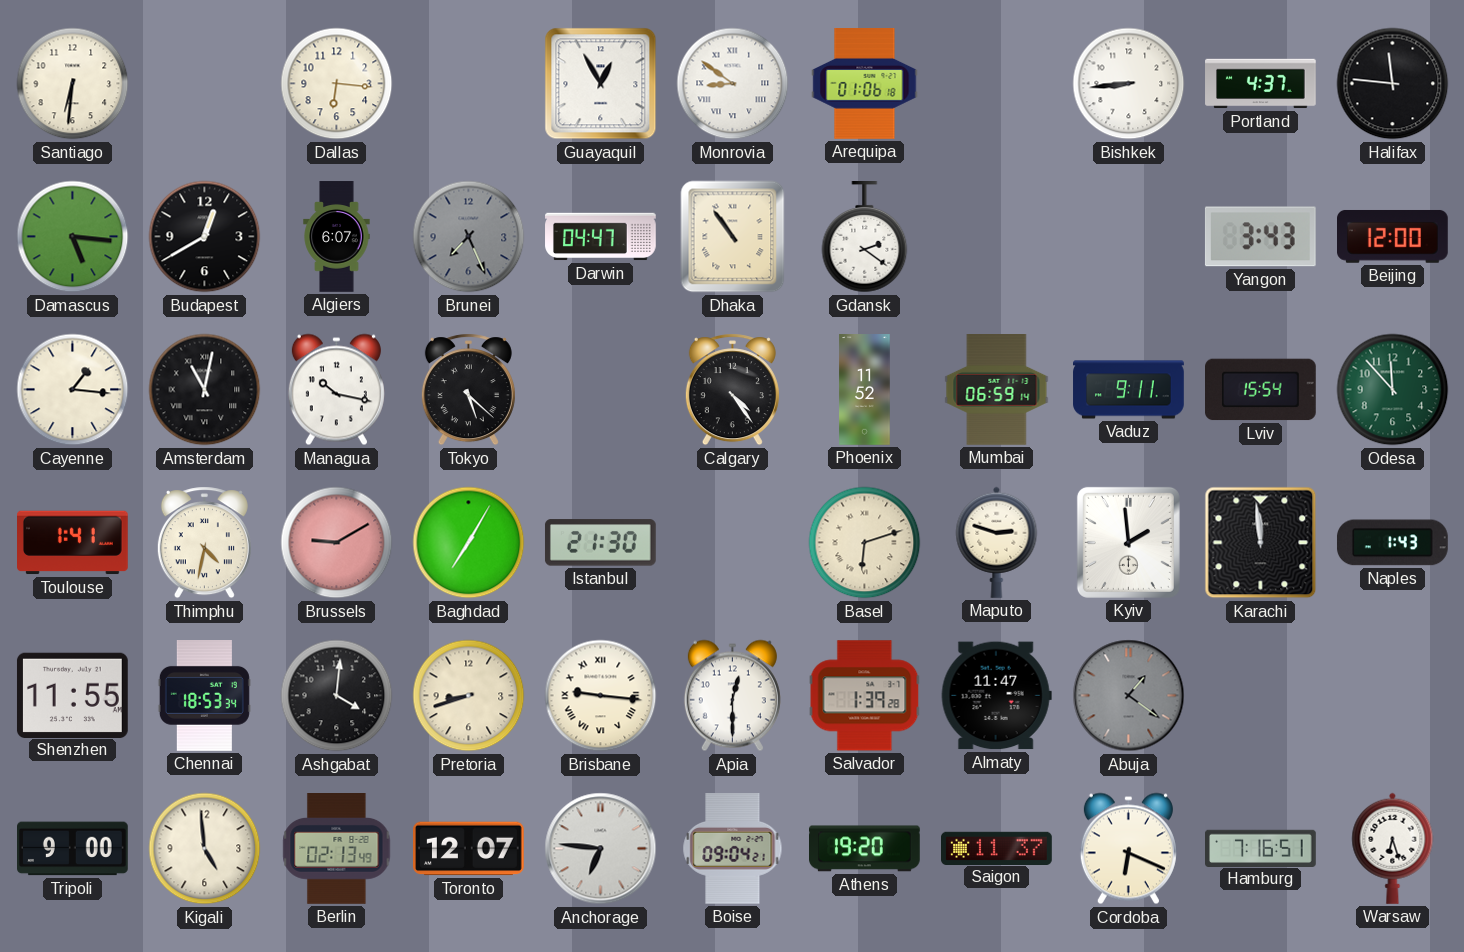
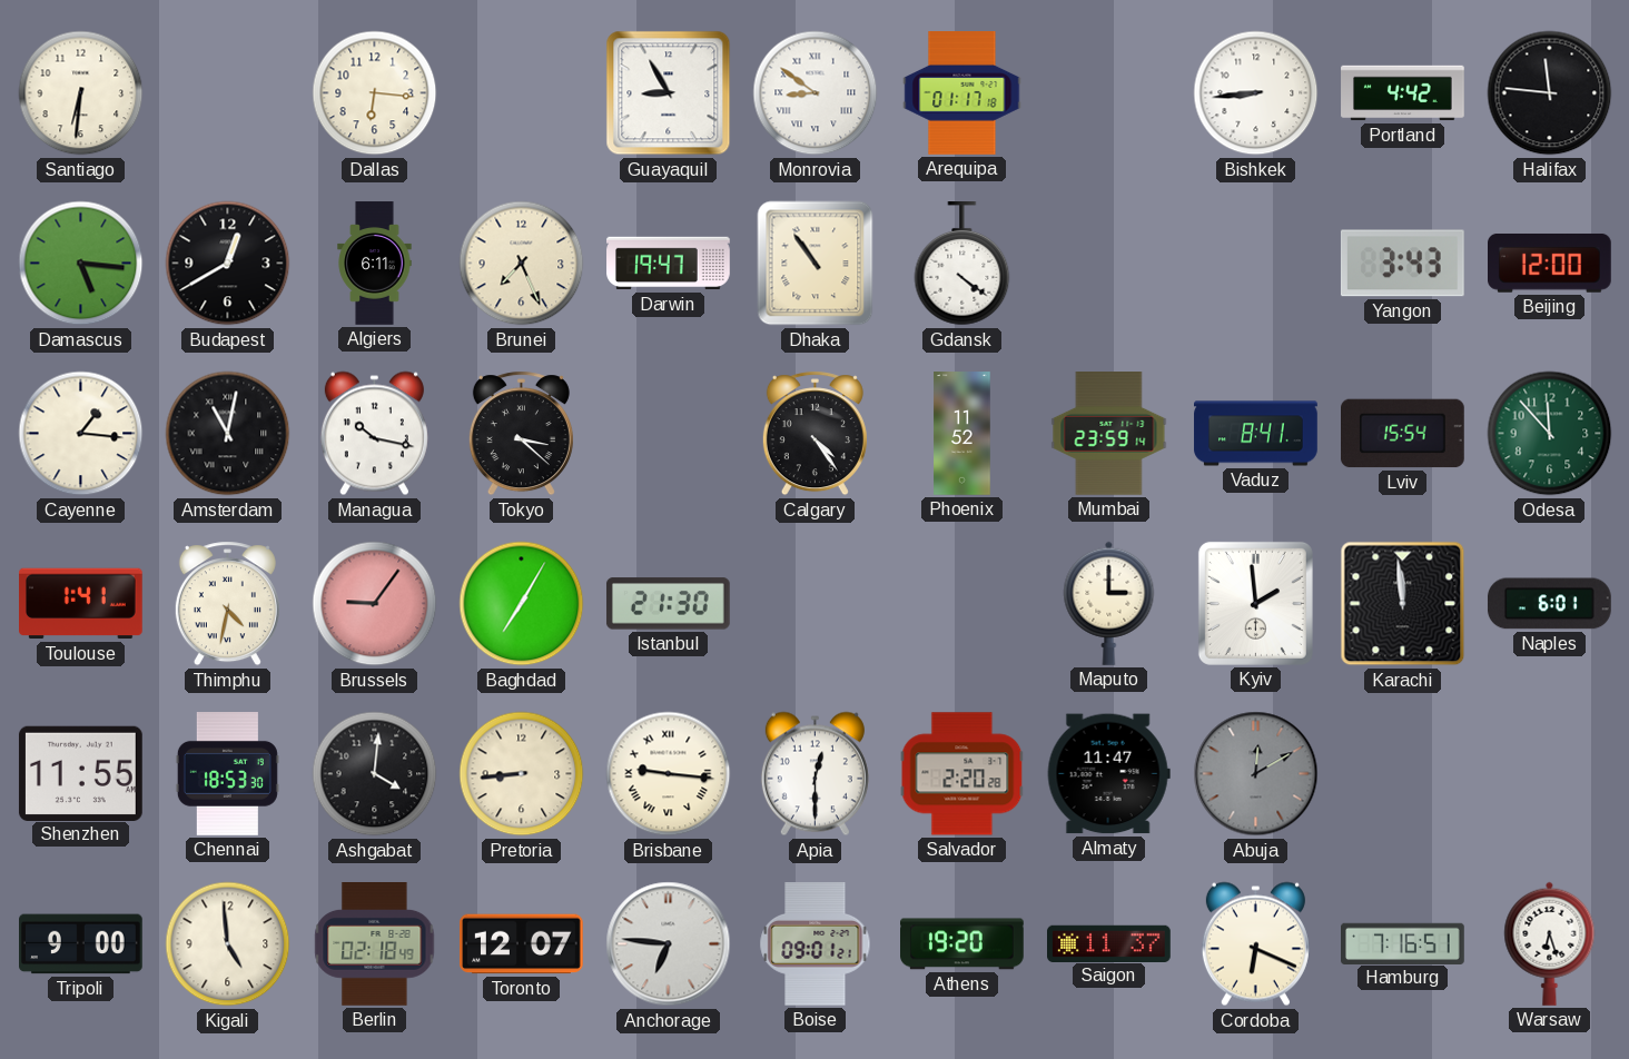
Guayaquil: 12:55 -> 8:55
Arequipa: 01:06 -> 01:17
Portland: 4:37 -> 4:42
Algiers: 6:07 -> 6:11
Brunei dial: grey -> cream
Darwin: 04:47 -> 19:47
Gdansk: 2:21 -> 4:21
Tokyo: 5:22 -> 3:22
Mumbai: 06:59 -> 23:59
Vaduz: 9:11 -> 8:41
Brussels: 9:10 -> 9:06
Basel: 6:12 -> none
Maputo: 2:48 -> 3:00
Naples: 1:43 -> 6:01
Chennai: 18:53:34 -> 18:53:30
Pretoria: 8:42 -> 8:44
Salvador: 1:39 -> 2:20
Abuja: 1:21 -> 12:10
Berlin: 02:13 -> 02:18
Boise: 09:04 -> 09:01
